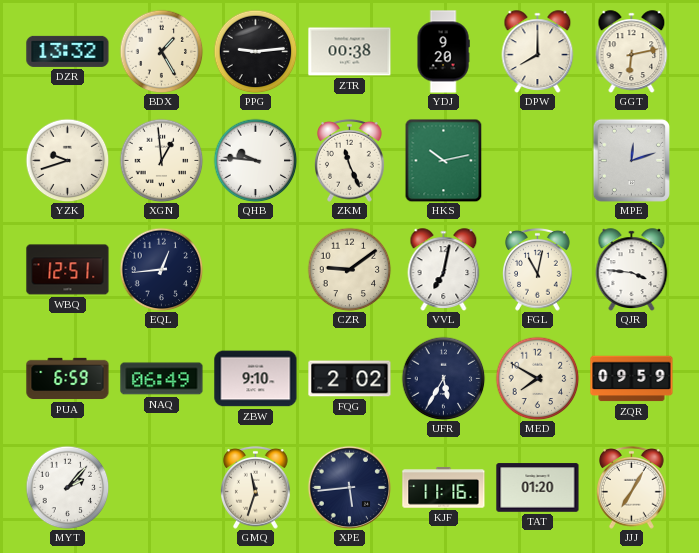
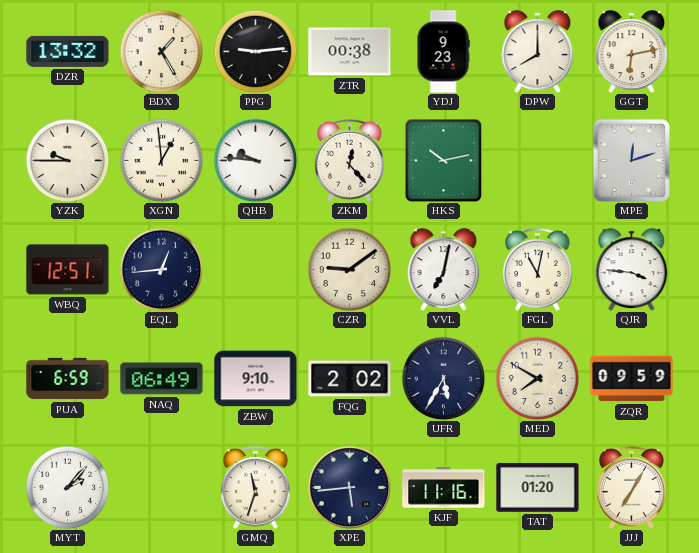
YDJ: 9:20 -> 9:23
YZK: 9:42 -> 9:45
ZKM: 11:26 -> 12:23
